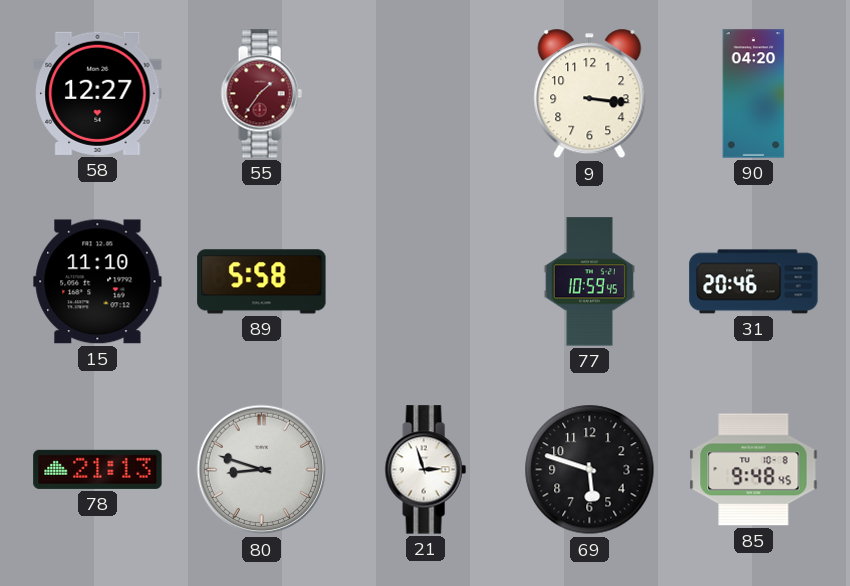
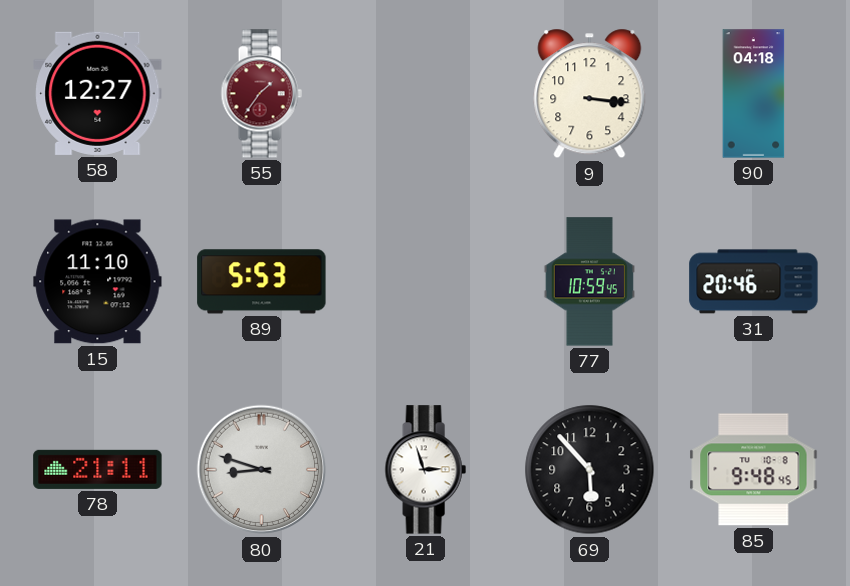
90: 04:20 -> 04:18
89: 5:58 -> 5:53
78: 21:13 -> 21:11
69: 5:48 -> 5:53
